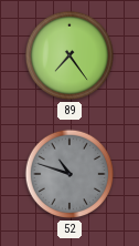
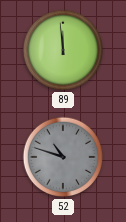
89: 7:24 -> 11:59
